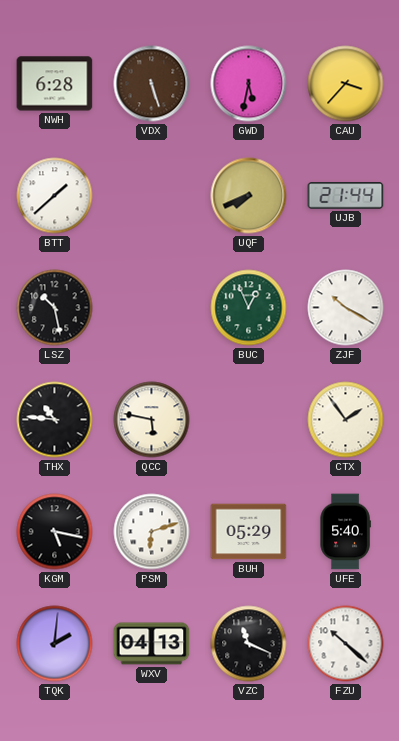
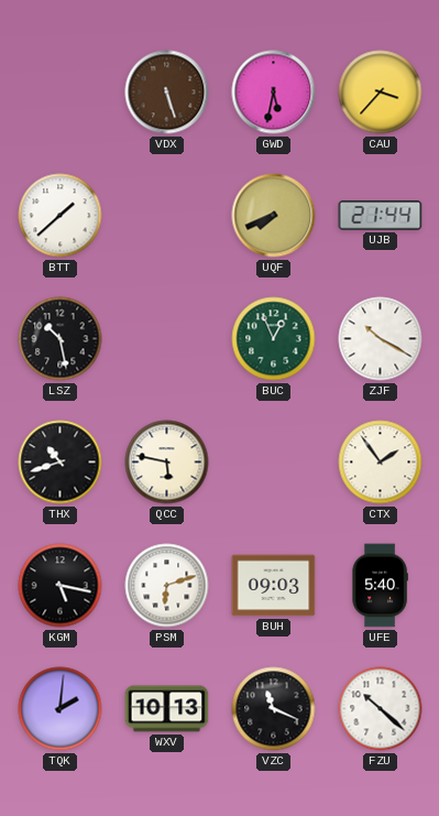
NWH: 6:28 -> none
THX: 10:46 -> 10:42
BUH: 05:29 -> 09:03
WXV: 04:13 -> 10:13
